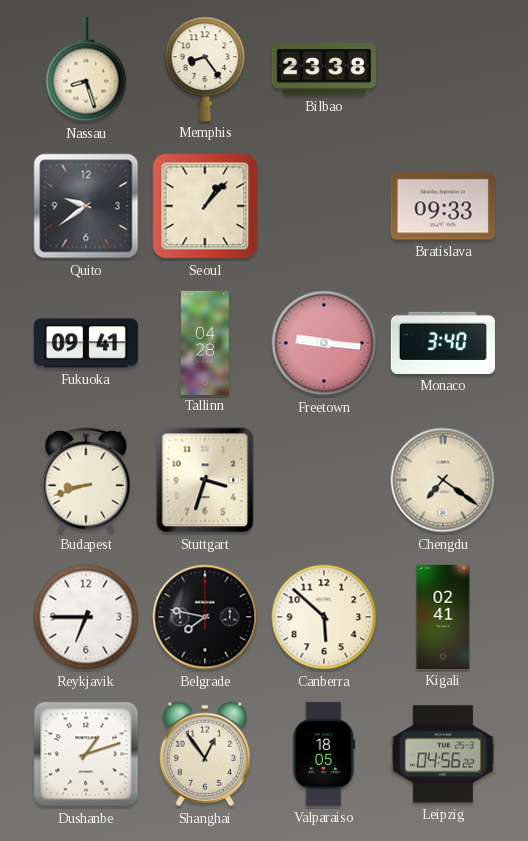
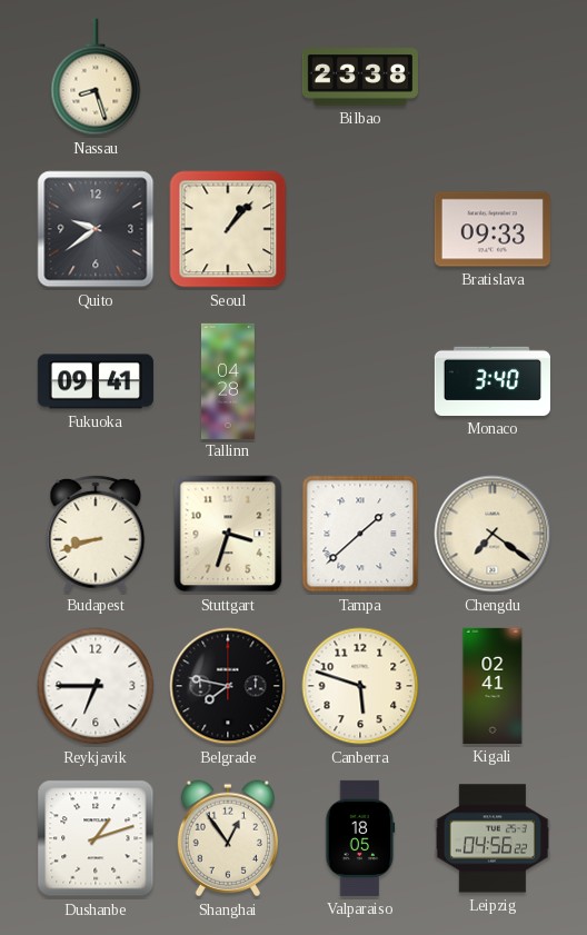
Memphis: 8:24 -> none
Freetown: 9:16 -> none
Tampa: none -> 1:38
Canberra: 5:52 -> 5:48
